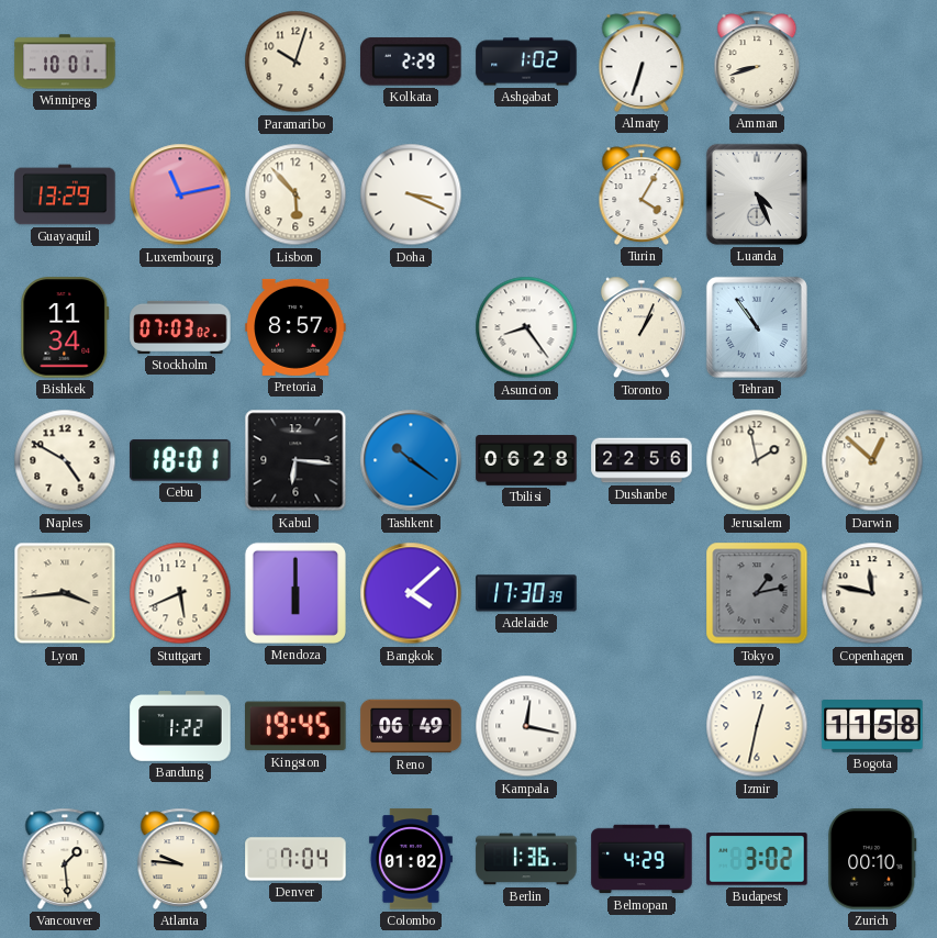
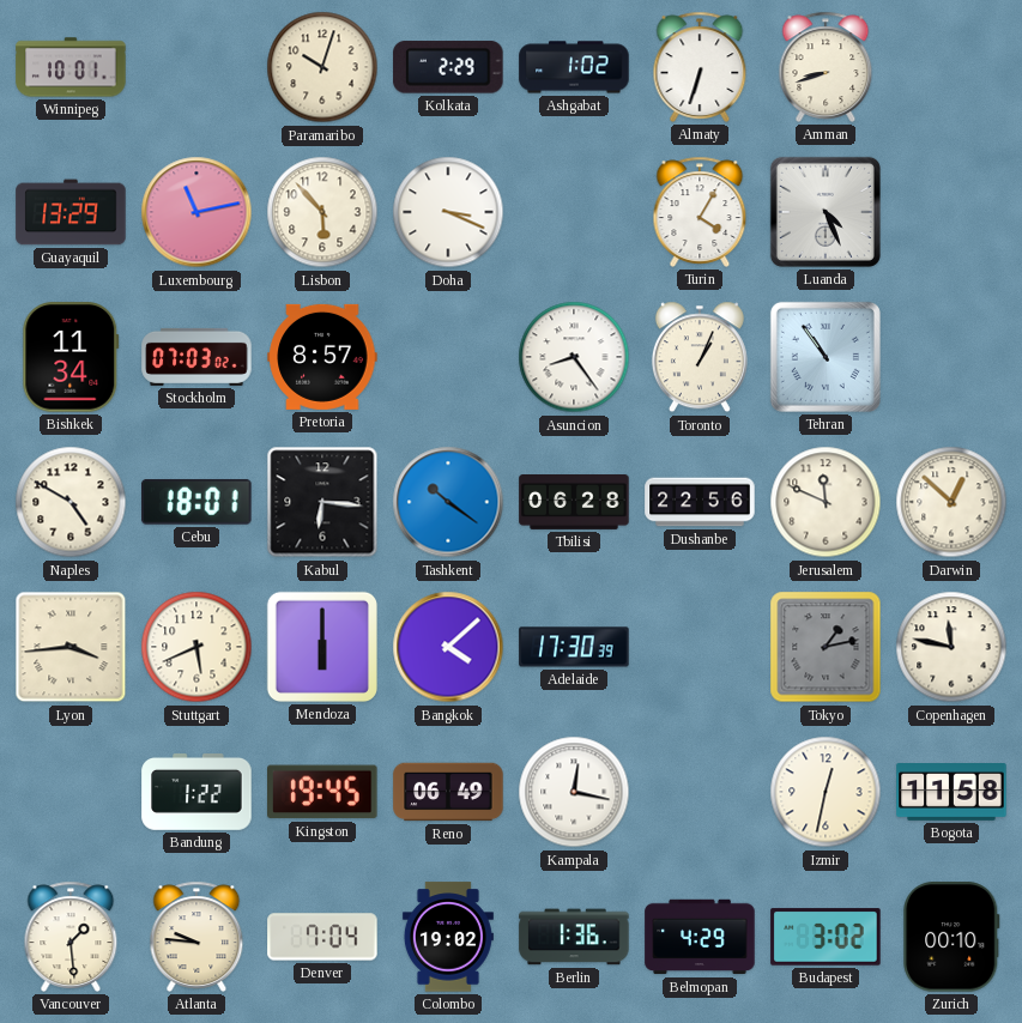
Jerusalem: 1:58 -> 11:49
Colombo: 01:02 -> 19:02
